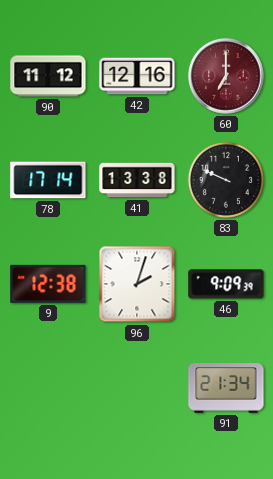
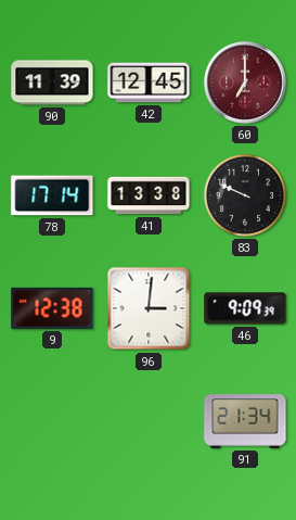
90: 11:12 -> 11:39
42: 12:16 -> 12:45
96: 2:03 -> 3:01
